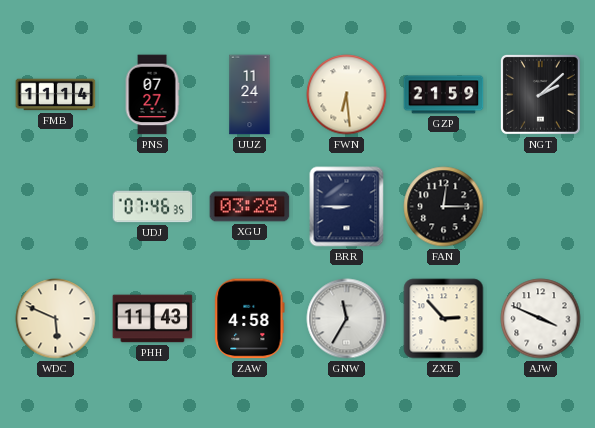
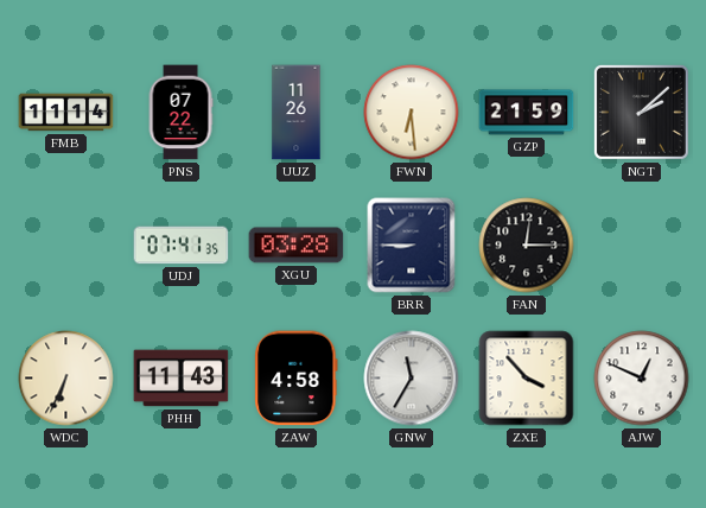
PNS: 07:27 -> 07:22
UUZ: 11:24 -> 11:26
UDJ: 07:46 -> 07:41
WDC: 5:49 -> 6:34
ZXE: 2:53 -> 3:53
AJW: 3:49 -> 12:49
